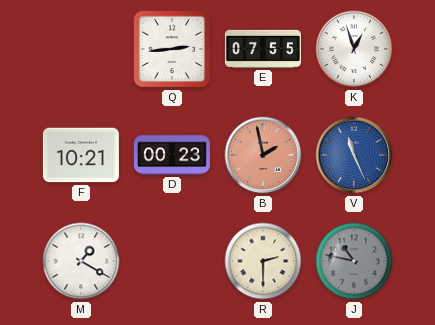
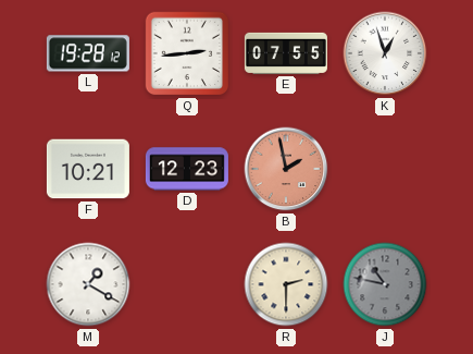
L: none -> 19:28
D: 00:23 -> 12:23
V: 11:26 -> none
